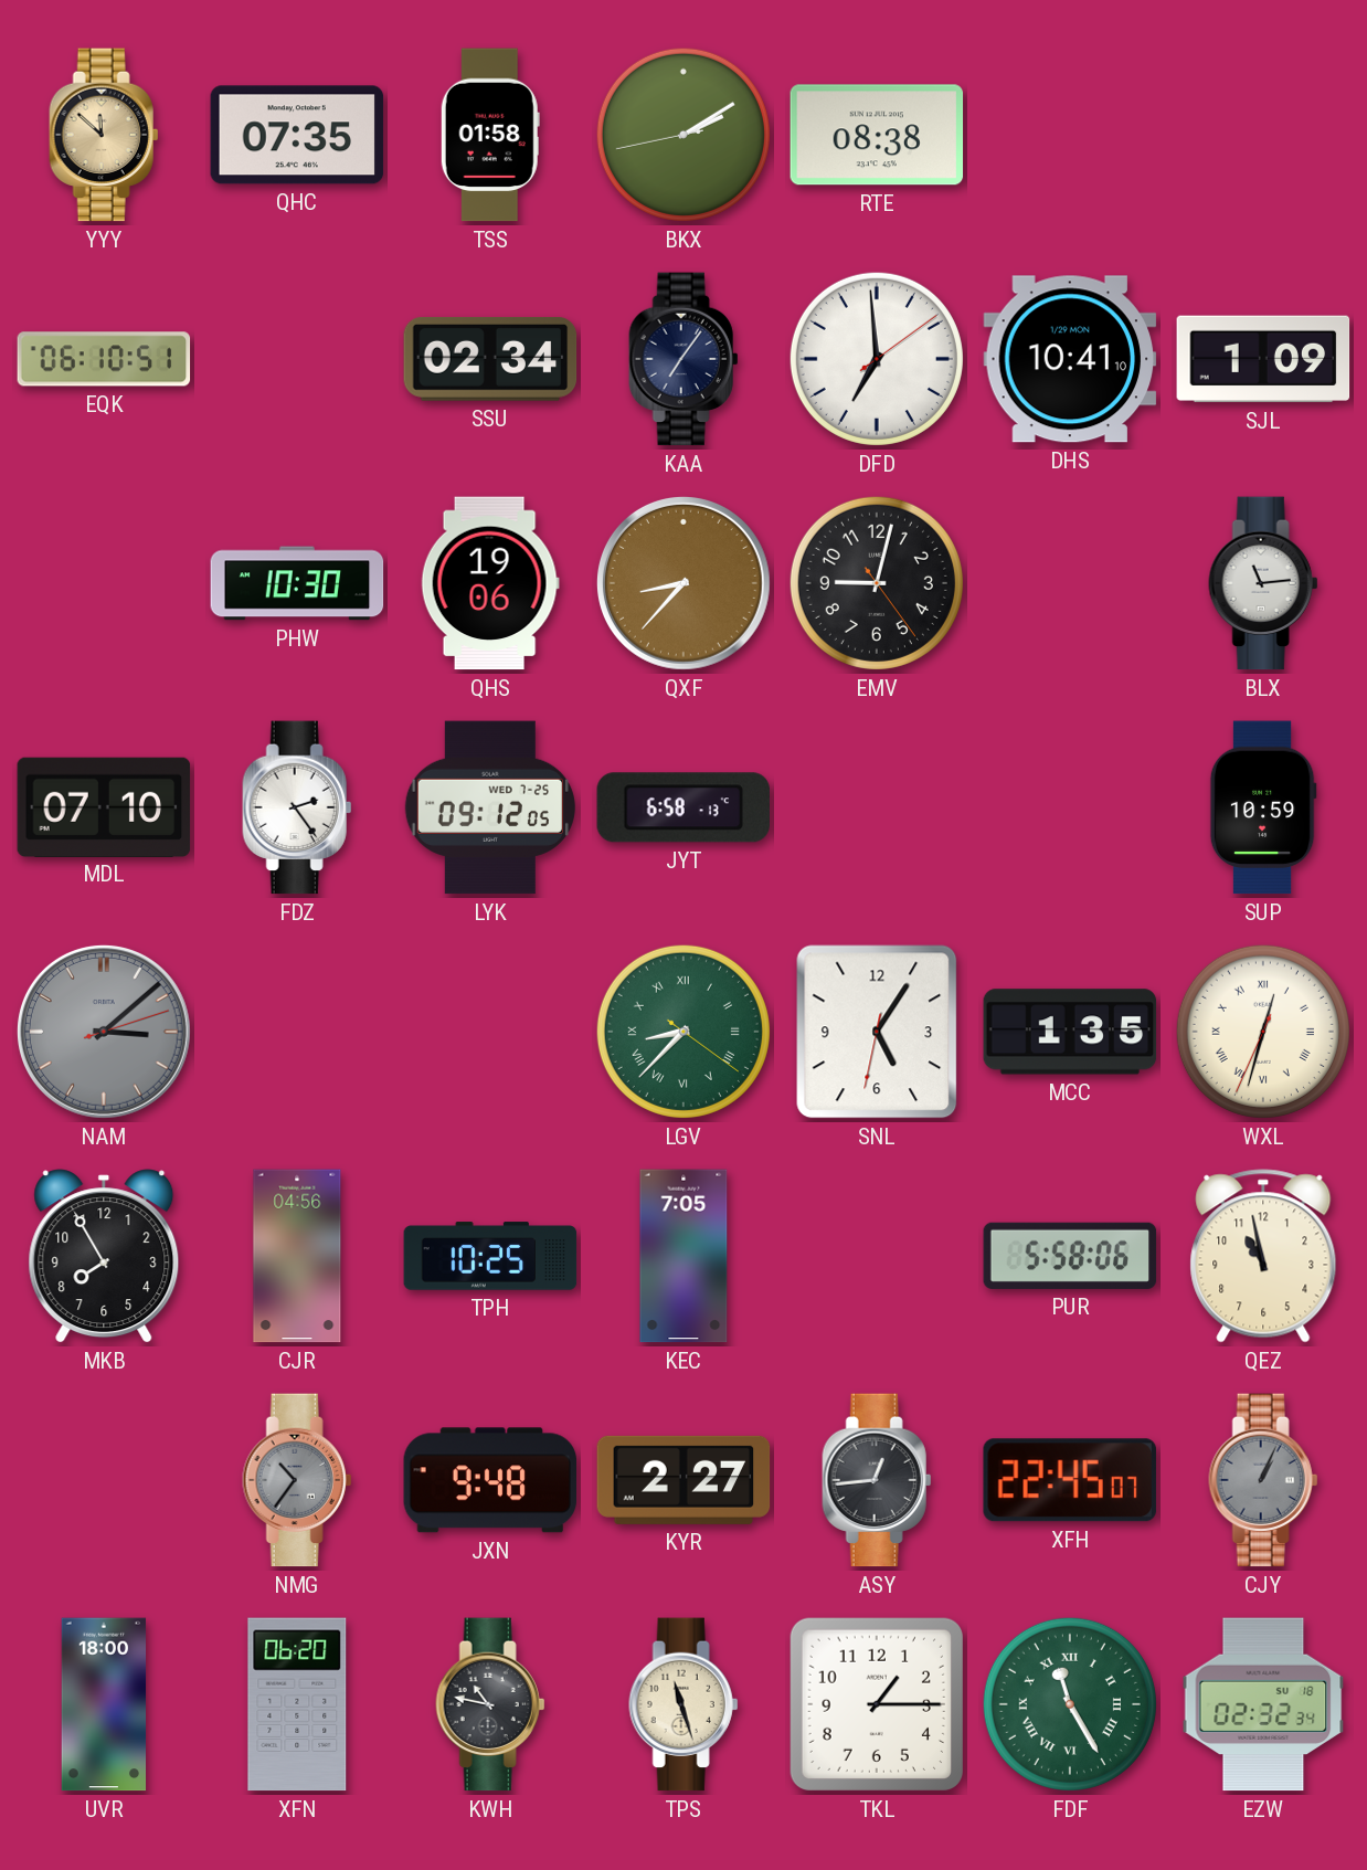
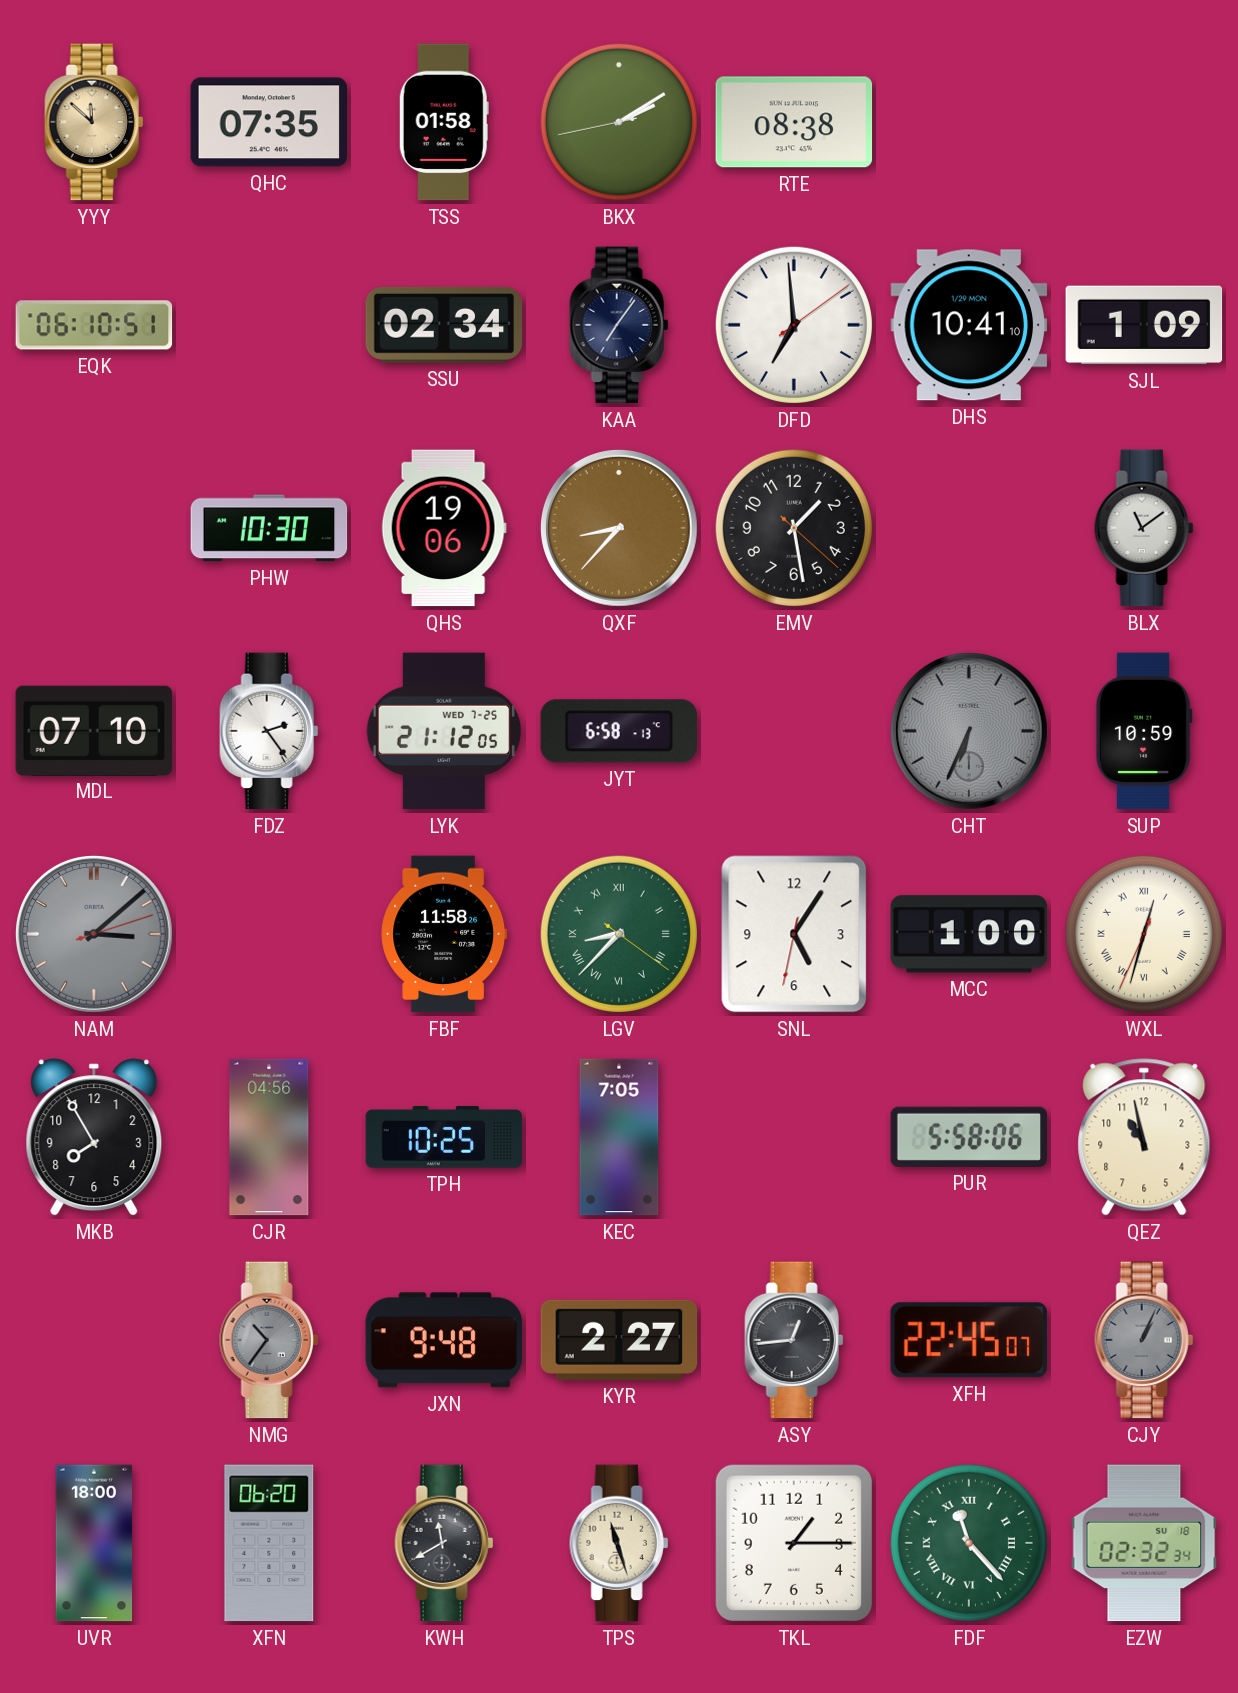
EMV: 9:02 -> 1:28
BLX: 11:14 -> 11:09
LYK: 09:12 -> 21:12
CHT: none -> 6:34
FBF: none -> 11:58
MCC: 1:35 -> 1:00
KWH: 10:47 -> 11:40
FDF: 11:25 -> 11:23
